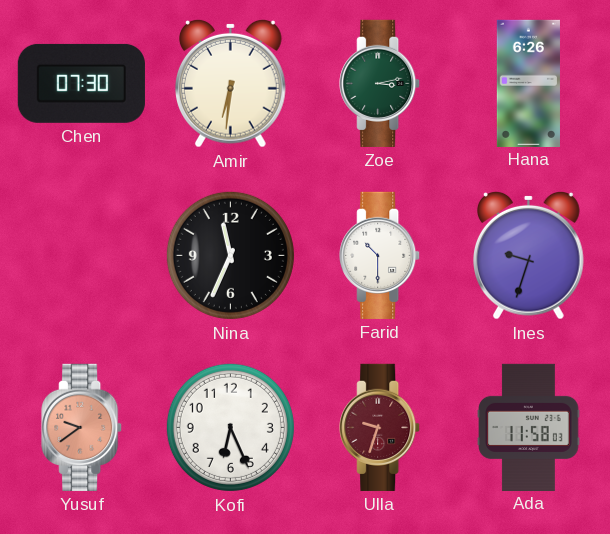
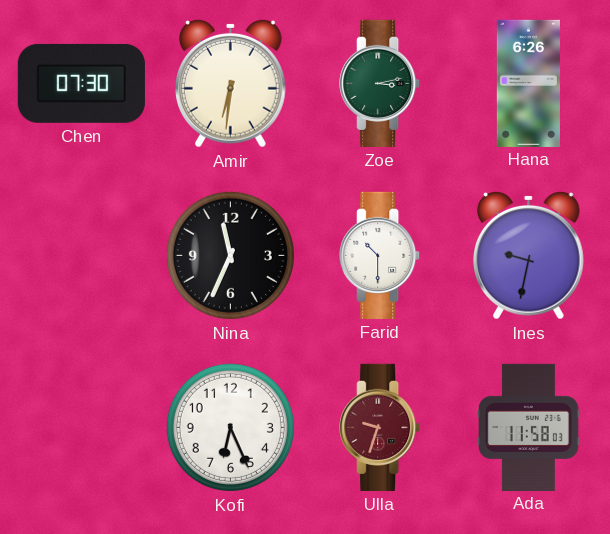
Ines: 9:33 -> 9:32
Yusuf: 9:39 -> none
